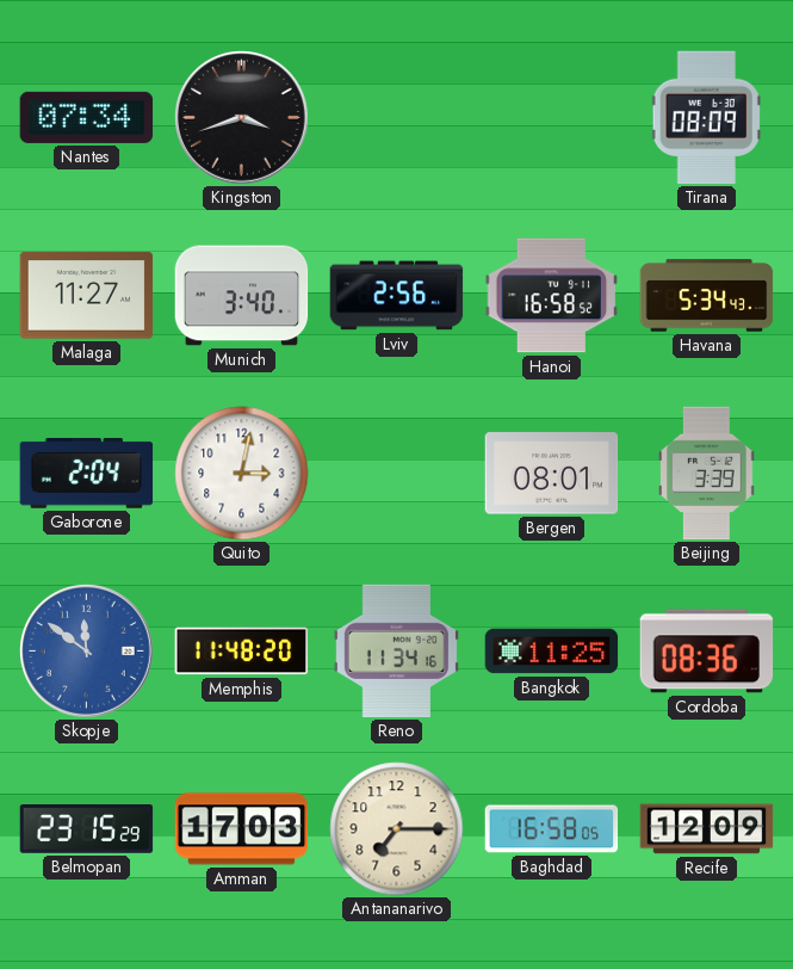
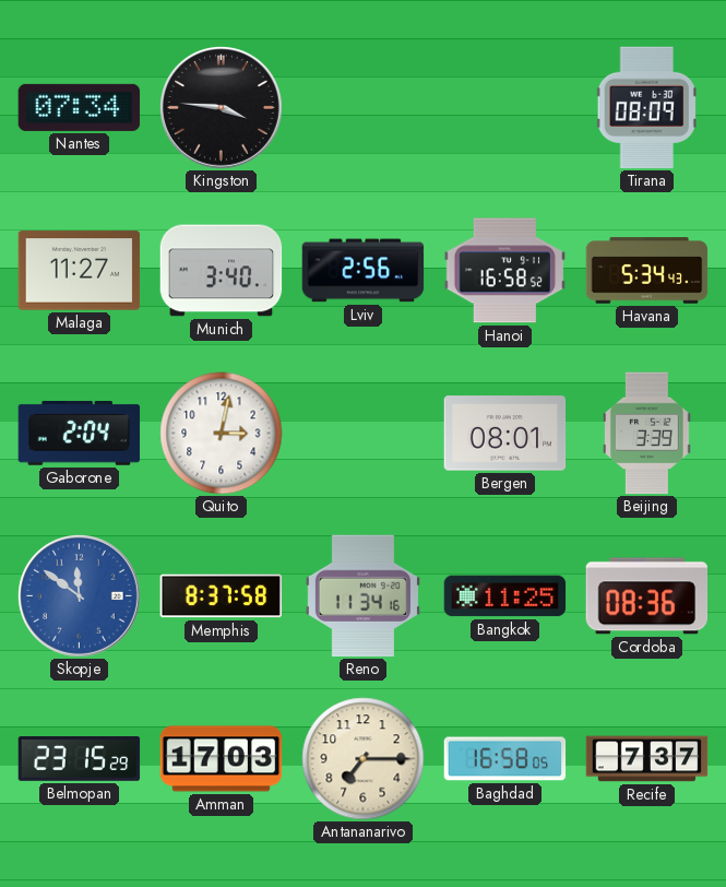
Kingston: 3:42 -> 3:46
Memphis: 11:48 -> 8:37
Recife: 12:09 -> 7:37
